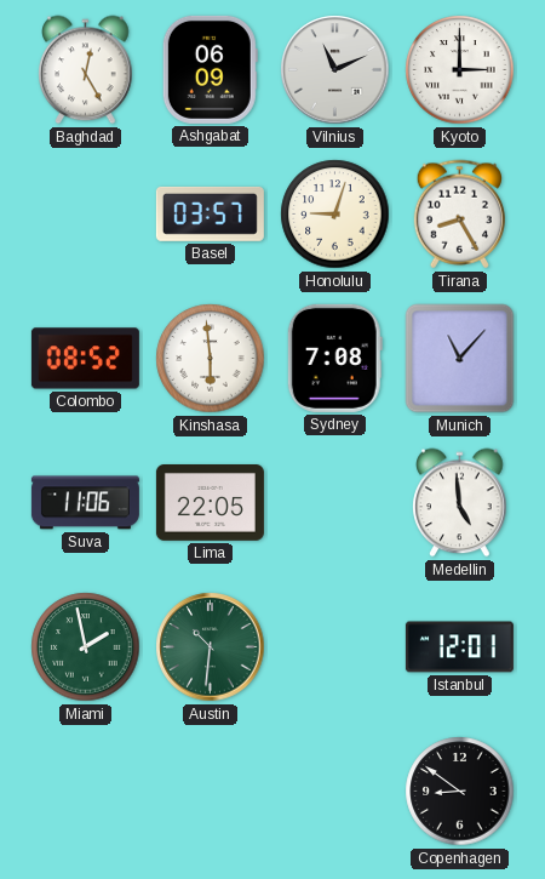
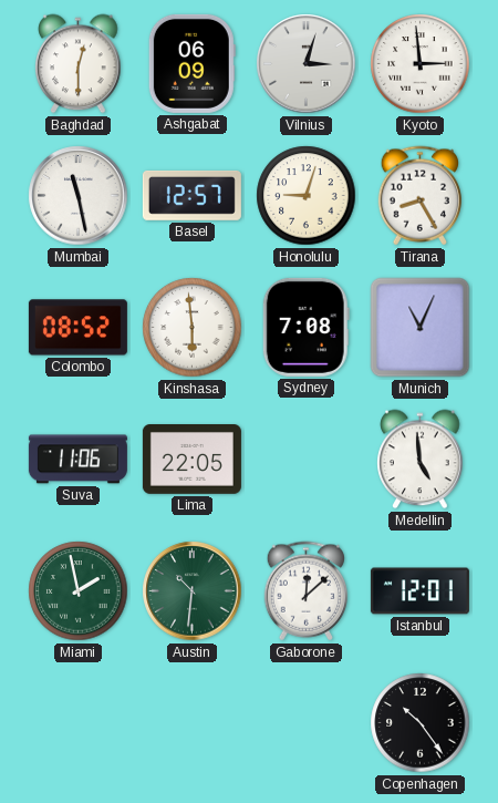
Baghdad: 12:25 -> 12:30
Vilnius: 11:11 -> 3:03
Kyoto: 3:00 -> 2:59
Mumbai: none -> 11:28
Basel: 03:57 -> 12:57
Munich: 11:07 -> 11:04
Gaborone: none -> 12:08
Copenhagen: 8:51 -> 10:24
